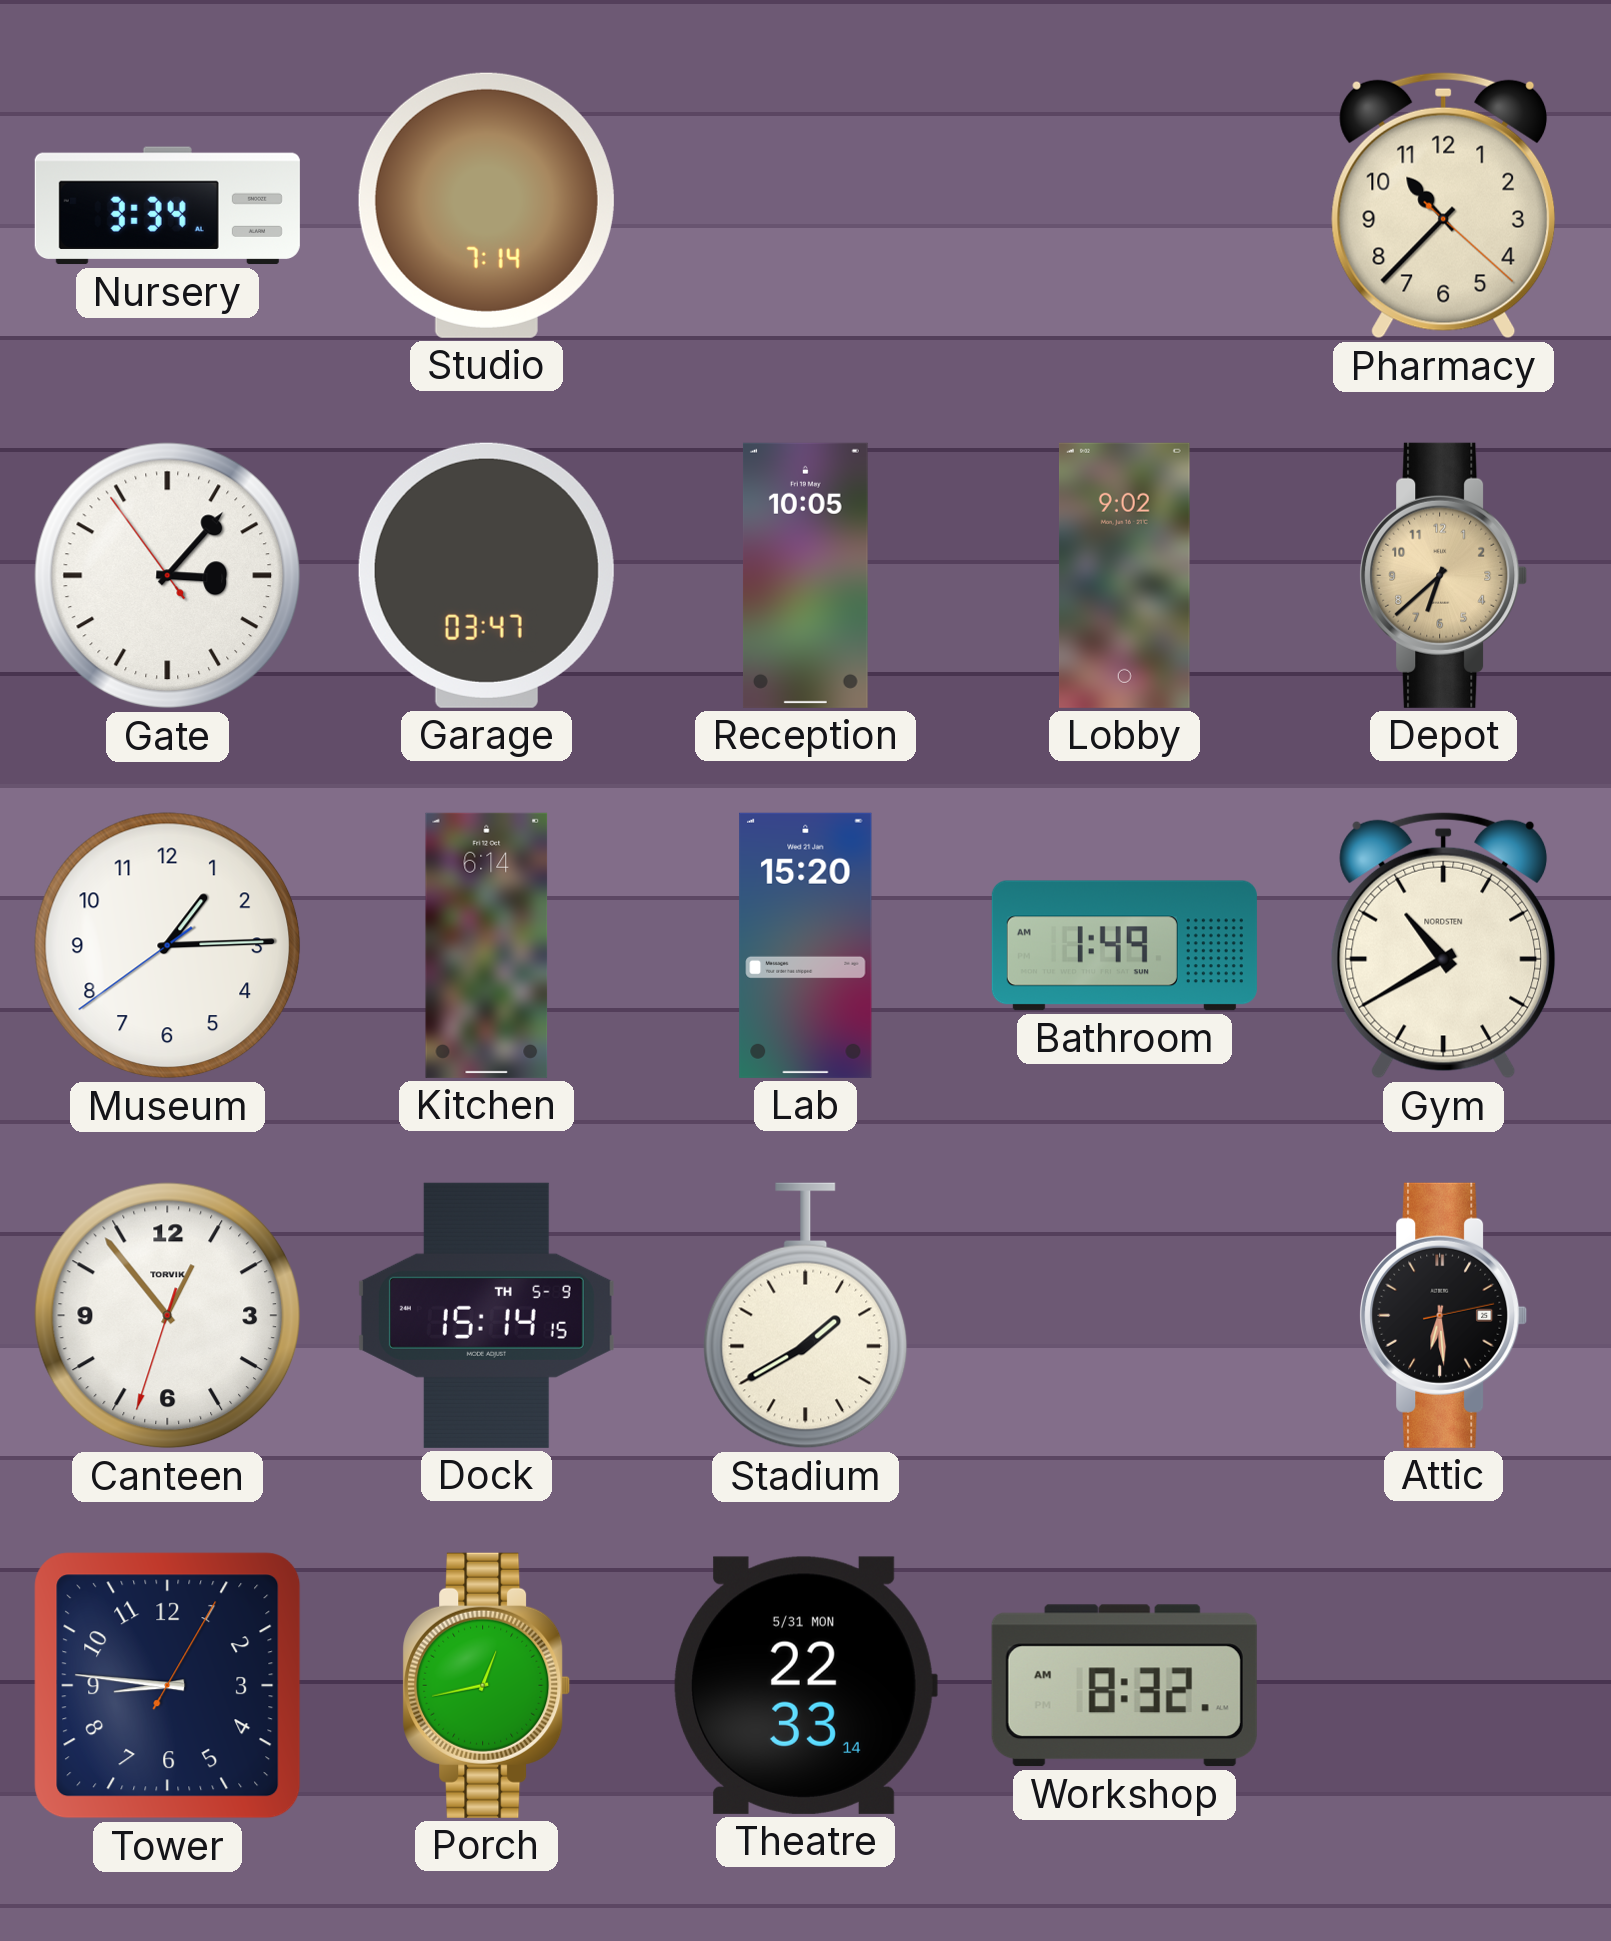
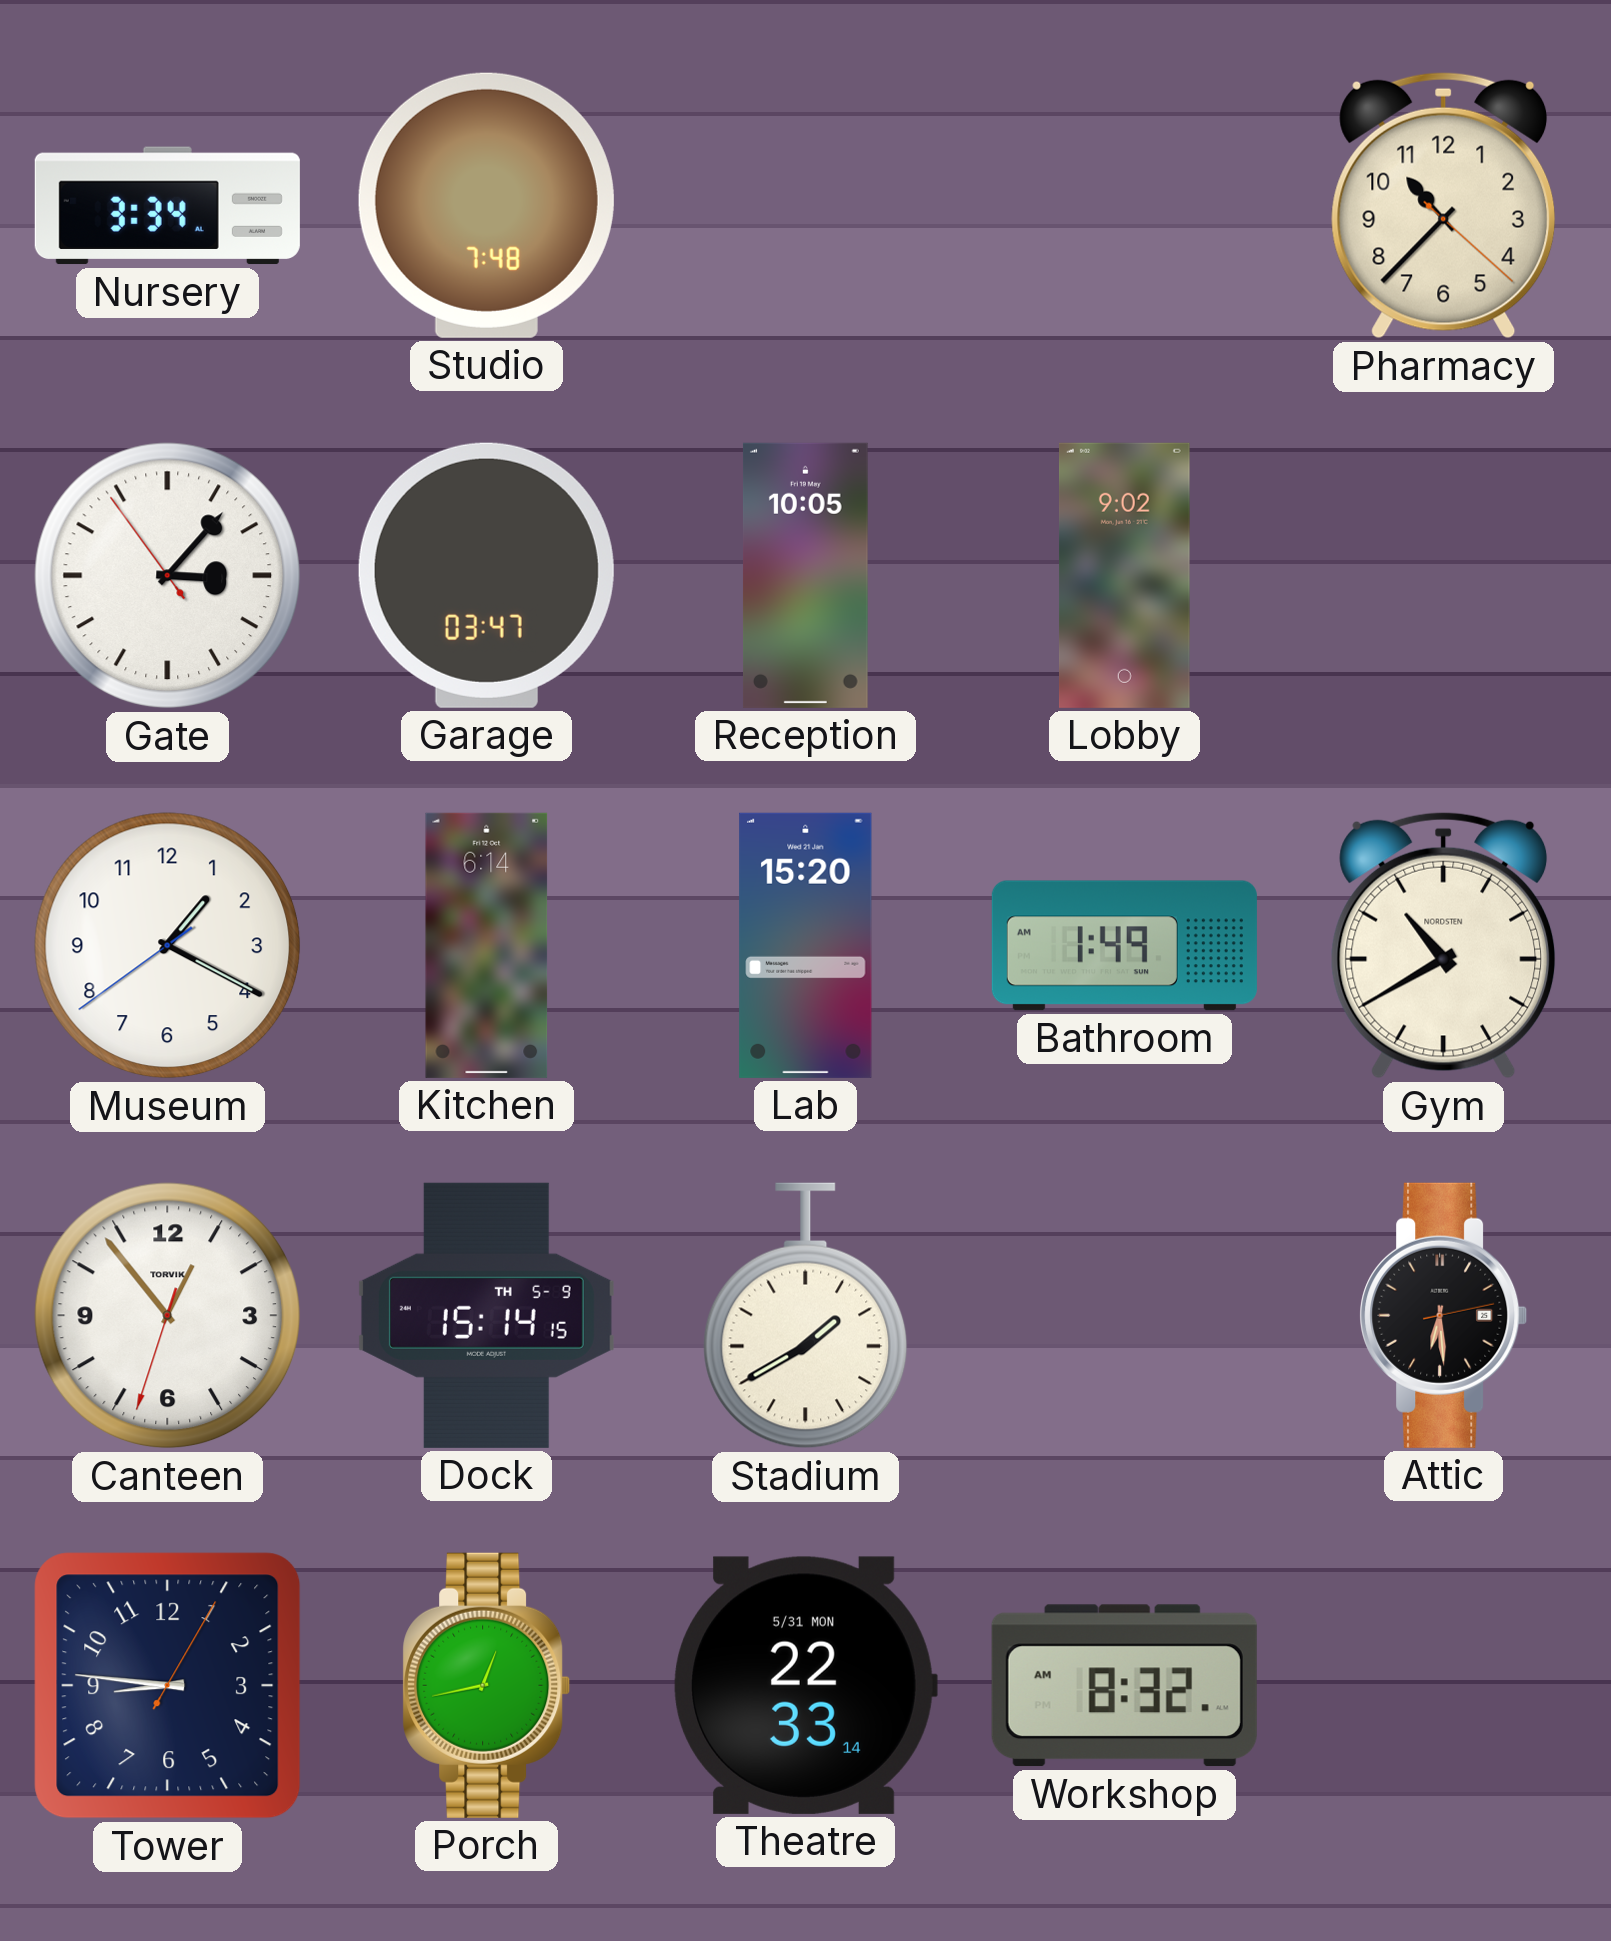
Studio: 7:14 -> 7:48
Depot: 6:38 -> none
Museum: 1:14 -> 1:19
